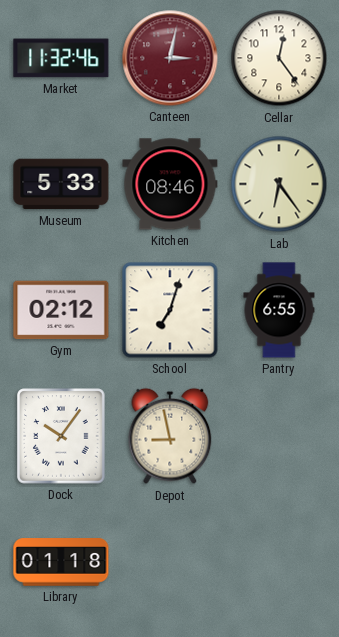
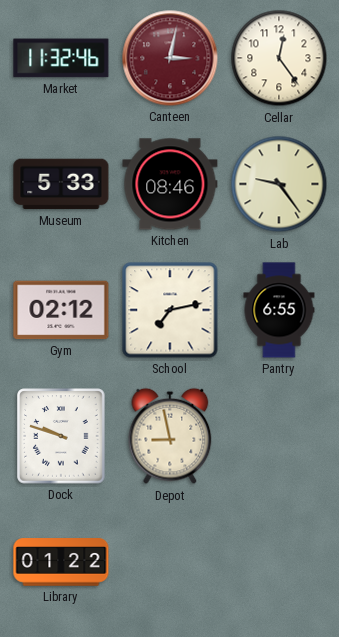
Lab: 6:24 -> 9:24
School: 7:03 -> 7:13
Dock: 10:06 -> 9:48
Library: 01:18 -> 01:22
